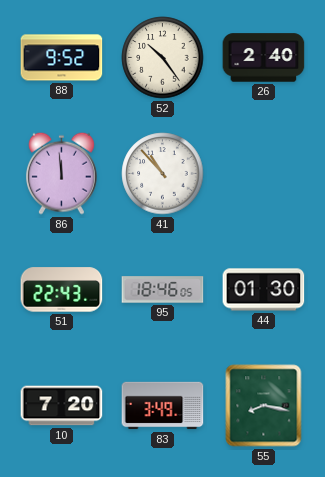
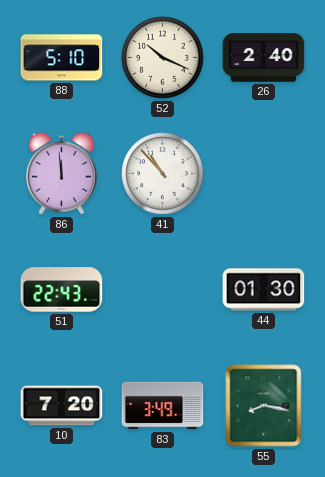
88: 9:52 -> 5:10
52: 10:24 -> 10:19
95: 18:46 -> none
